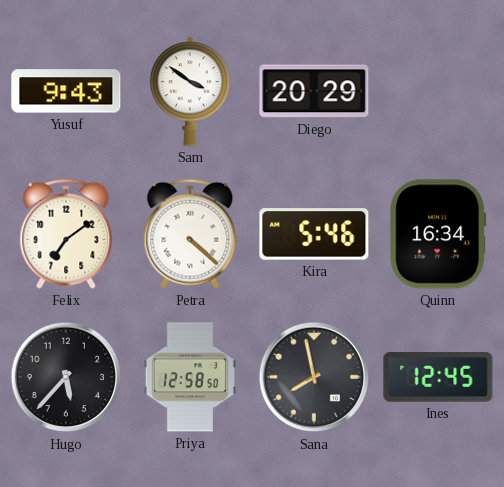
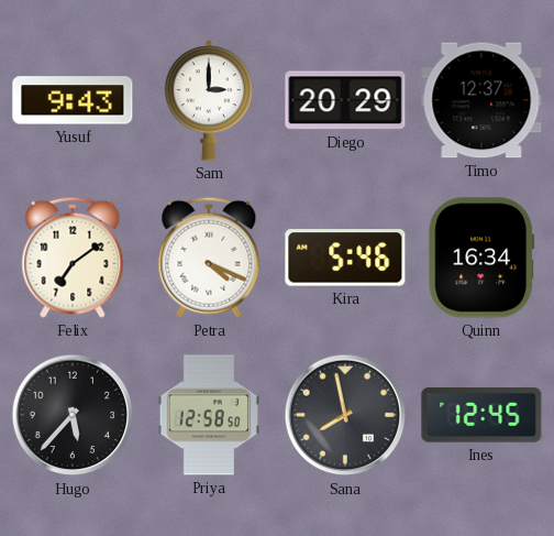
Sam: 3:51 -> 3:00
Timo: none -> 12:37
Petra: 4:22 -> 4:19
